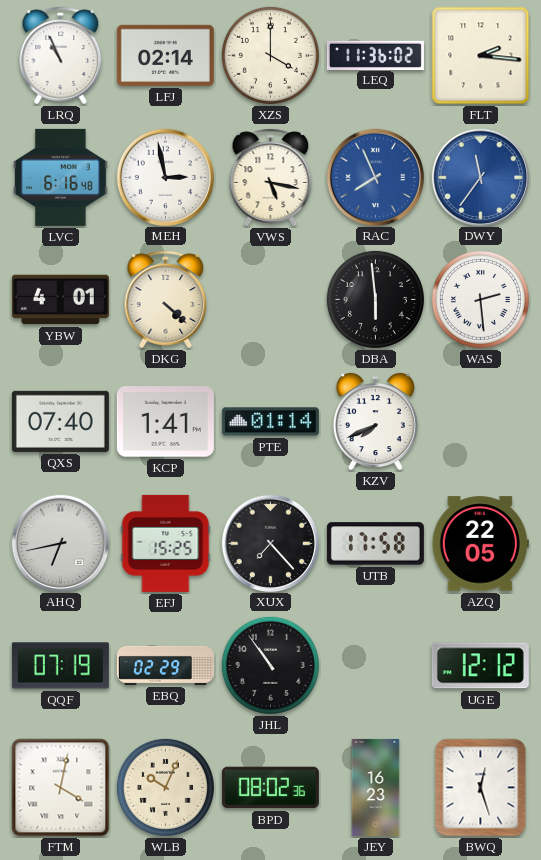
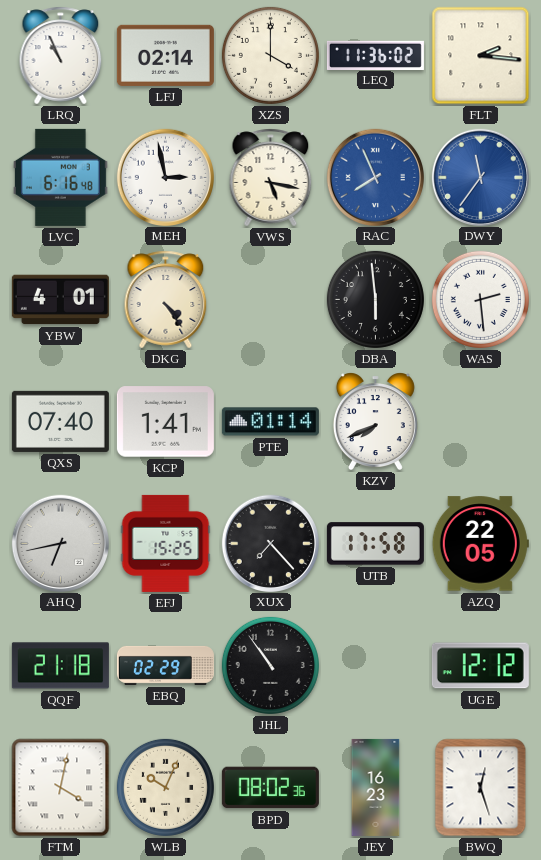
DKG: 4:22 -> 4:24
QQF: 07:19 -> 21:18
